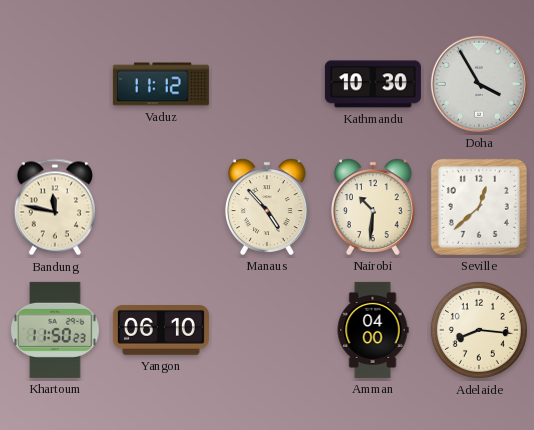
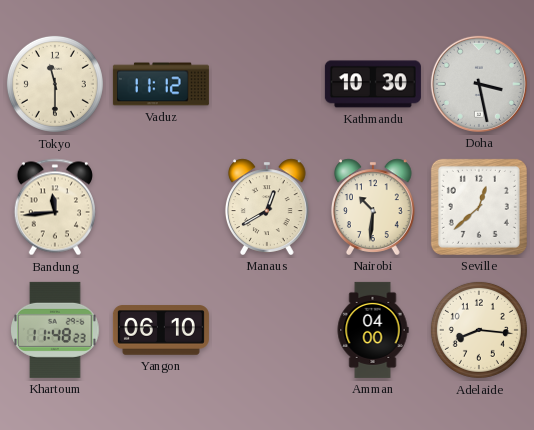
Tokyo: none -> 11:30
Doha: 3:55 -> 3:28
Bandung: 11:47 -> 11:44
Manaus: 4:53 -> 12:40
Khartoum: 11:50 -> 11:48
